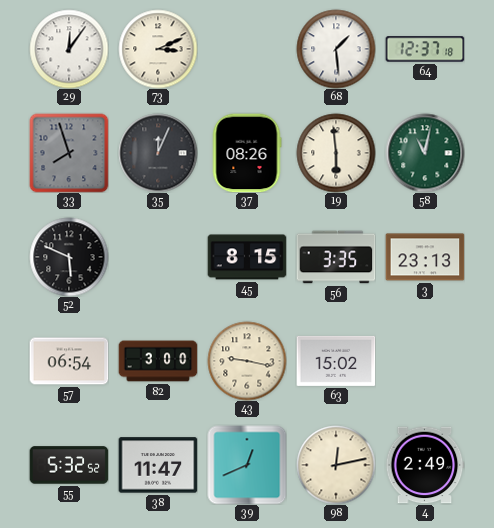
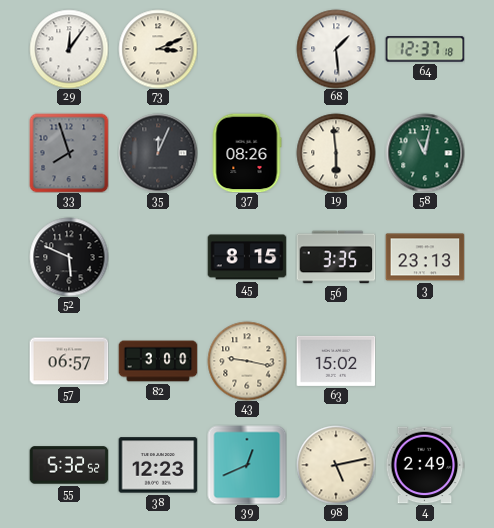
57: 06:54 -> 06:57
38: 11:47 -> 12:23
98: 12:13 -> 5:13
